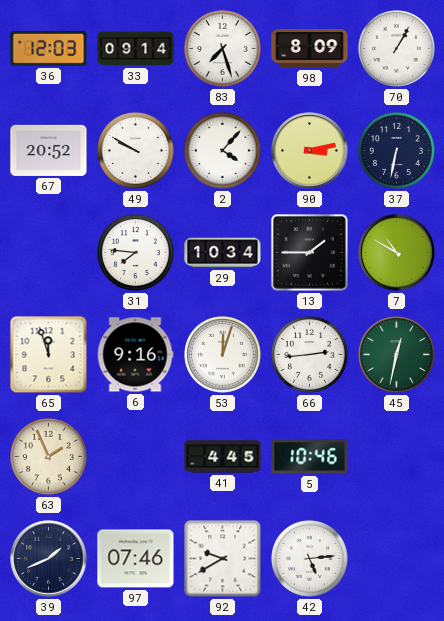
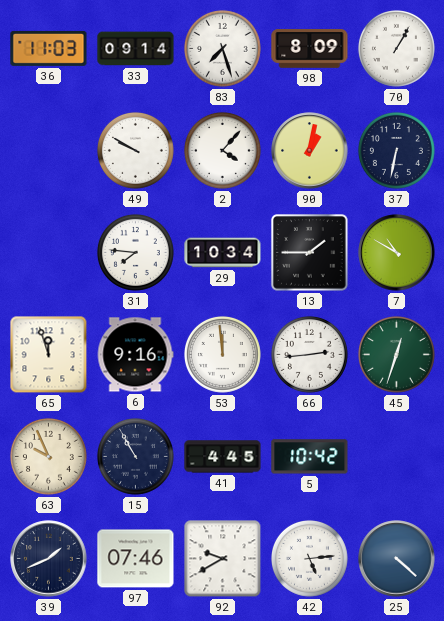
36: 12:03 -> 11:03
67: 20:52 -> none
90: 3:13 -> 1:02
53: 12:03 -> 11:59
45: 12:32 -> 12:33
63: 1:56 -> 9:56
15: none -> 10:55
5: 10:46 -> 10:42
25: none -> 4:22
